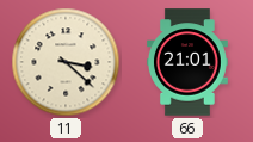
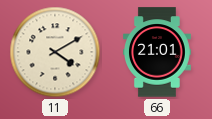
11: 3:22 -> 4:10
